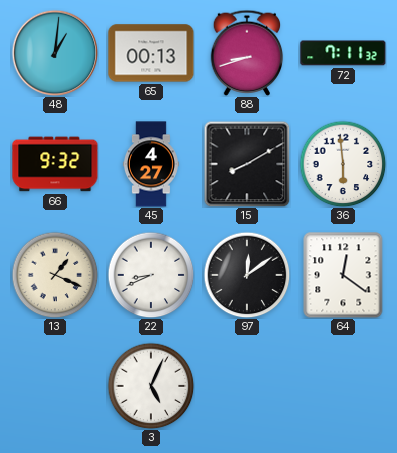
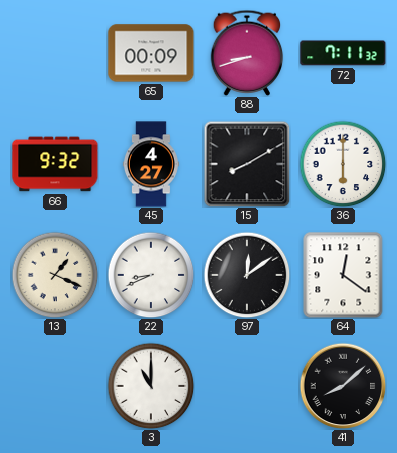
48: 1:01 -> none
65: 00:13 -> 00:09
36: 5:59 -> 6:00
3: 5:04 -> 11:00
41: none -> 8:08
